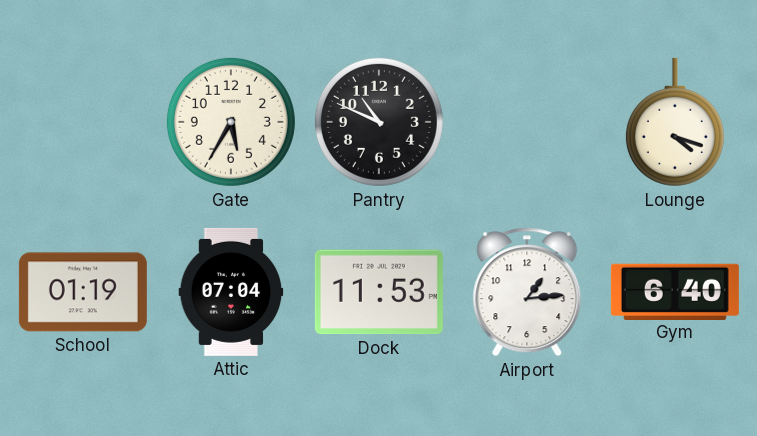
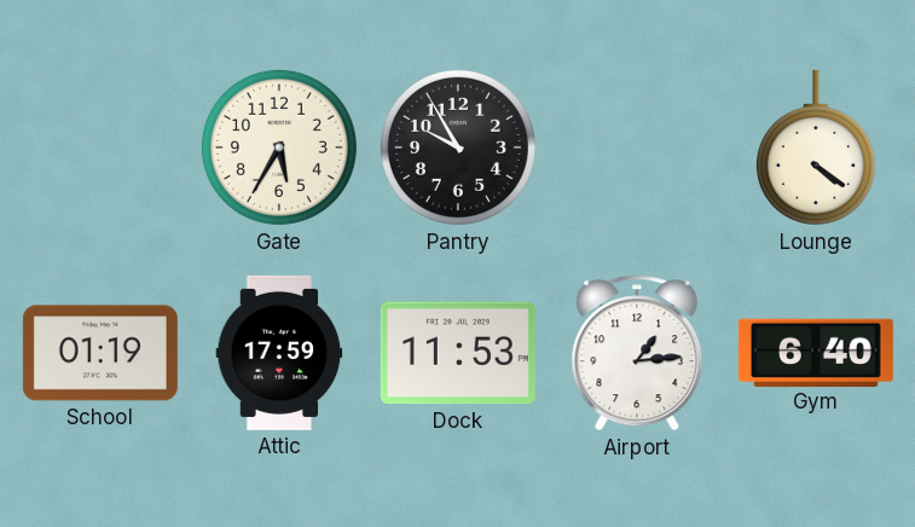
Pantry: 10:49 -> 9:55
Lounge: 4:18 -> 4:21
Attic: 07:04 -> 17:59
